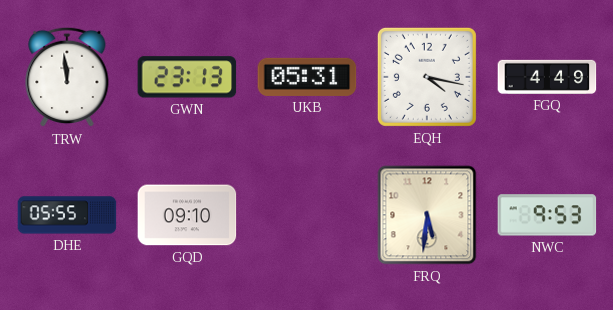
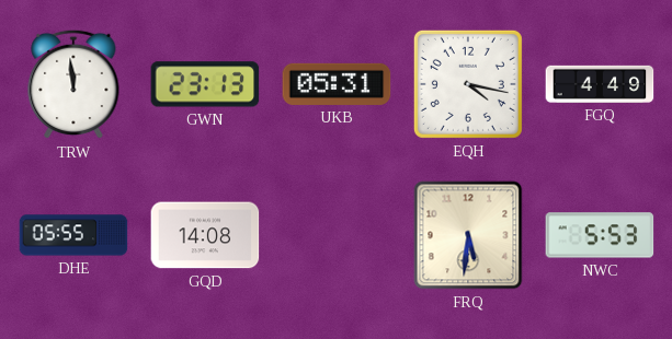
GQD: 09:10 -> 14:08
NWC: 9:53 -> 5:53
